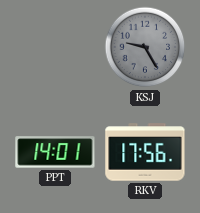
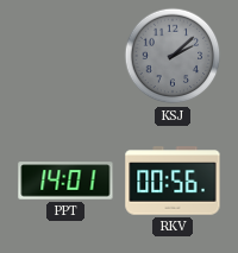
KSJ: 9:25 -> 2:08
RKV: 17:56 -> 00:56
